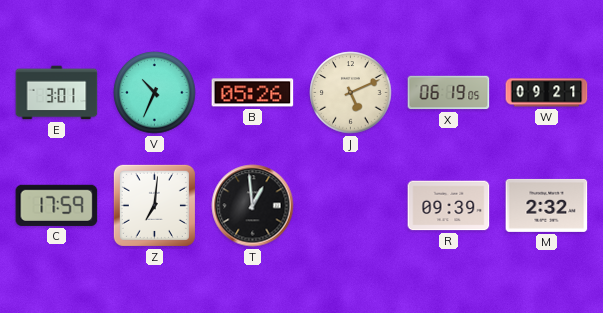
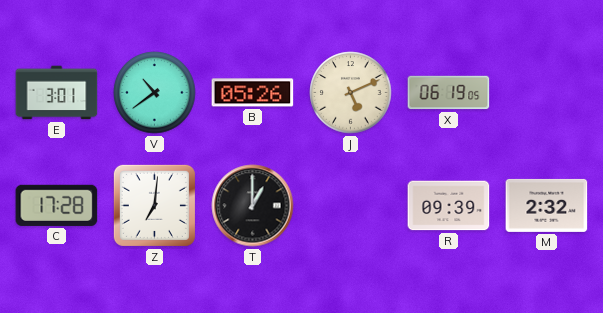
V: 10:34 -> 10:39
W: 09:21 -> none
C: 17:59 -> 17:28
T: 12:59 -> 1:00
